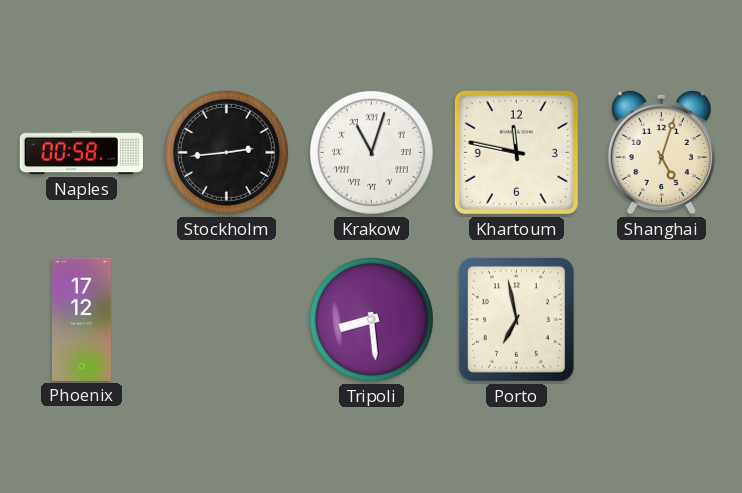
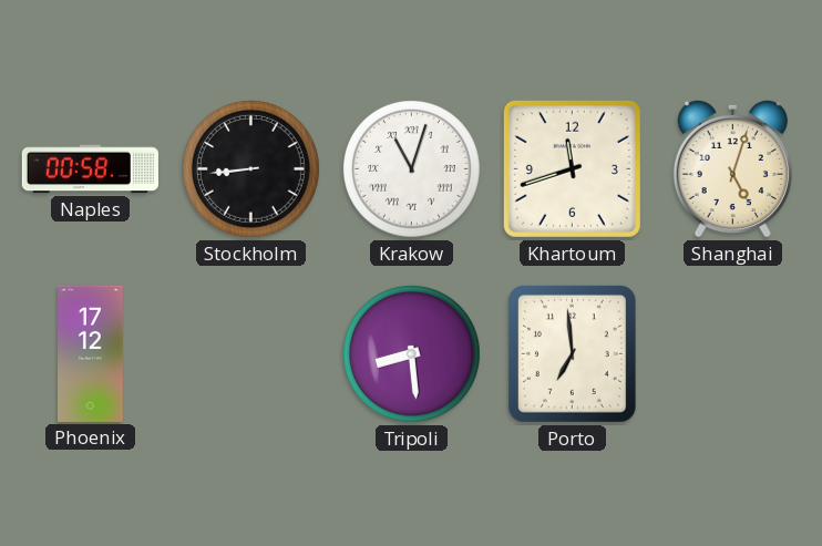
Stockholm: 2:44 -> 8:44
Khartoum: 11:47 -> 11:42
Porto: 6:58 -> 6:59
